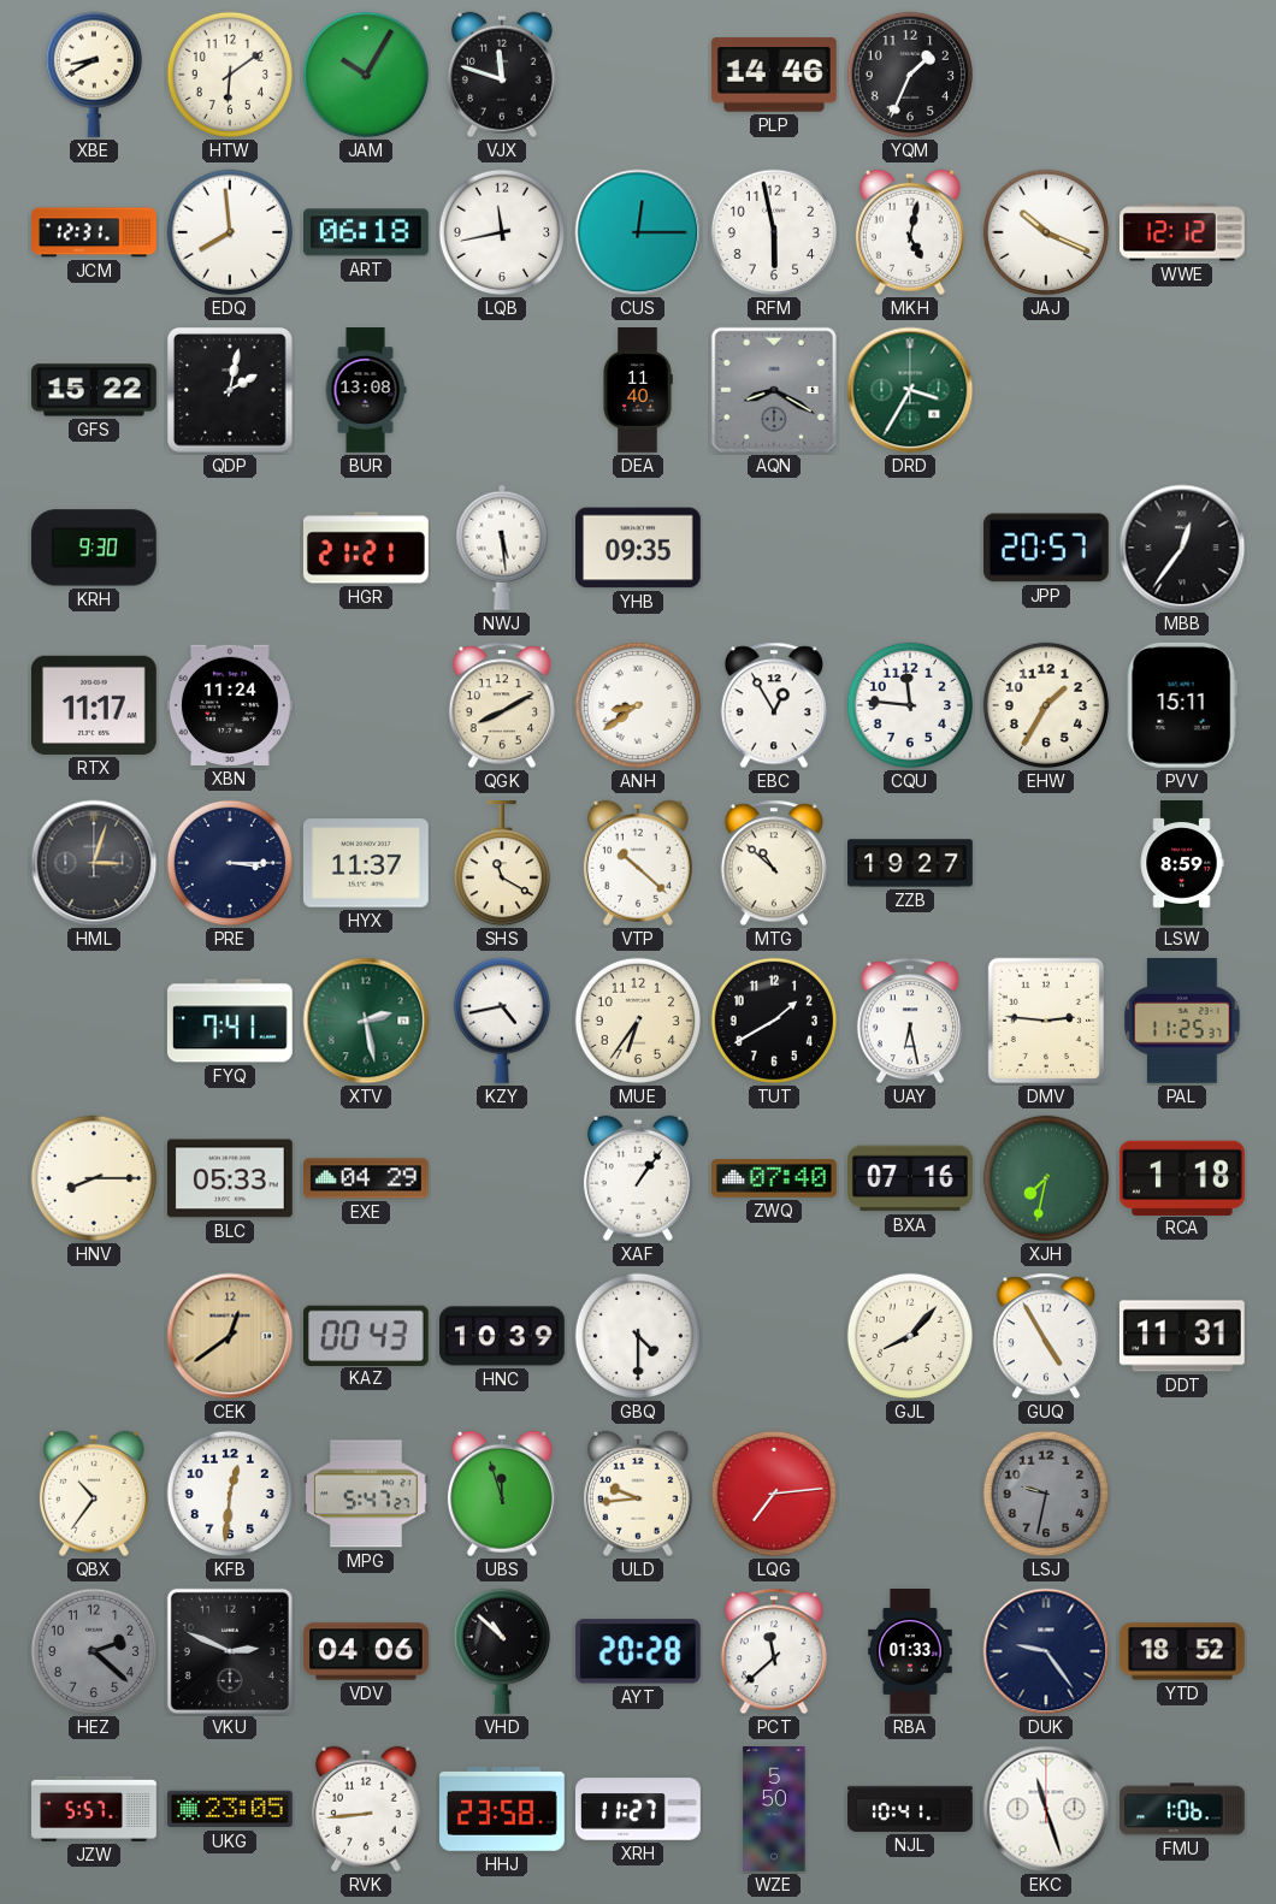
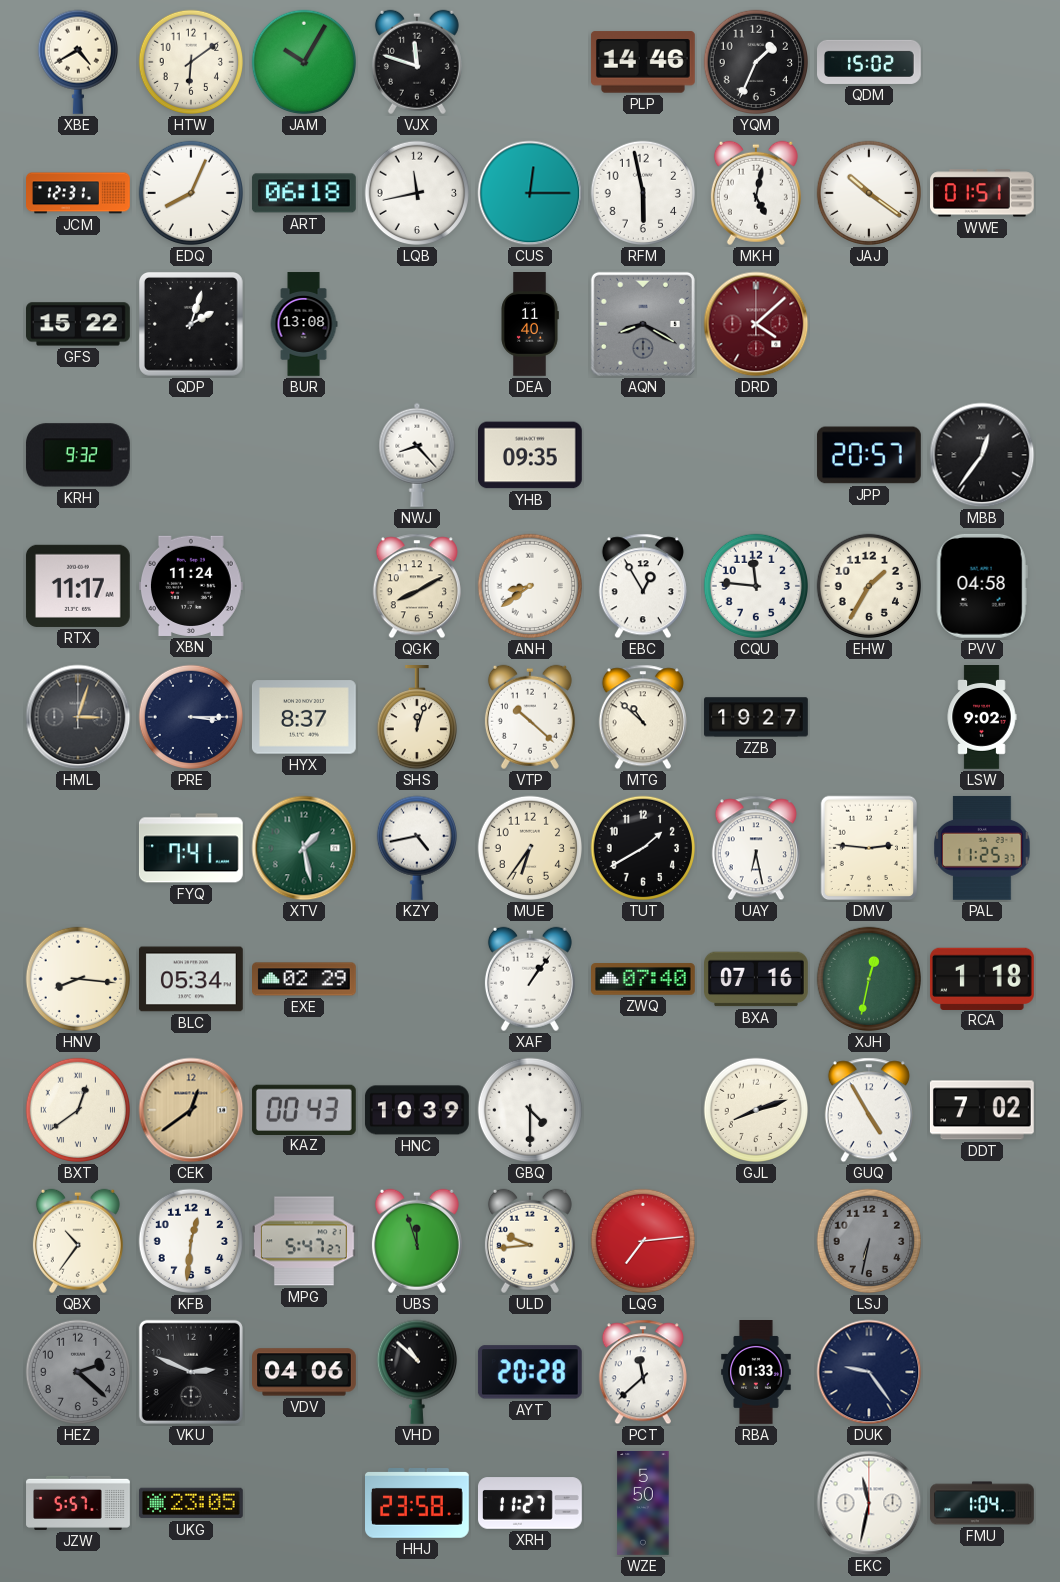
XBE: 8:40 -> 4:40
QDM: none -> 15:02
EDQ: 7:59 -> 8:04
JAJ: 10:19 -> 10:21
WWE: 12:12 -> 01:51
QDP: 2:02 -> 2:03
DRD: 3:35 -> 4:08
DRD dial: green -> burgundy
KRH: 9:30 -> 9:32
HGR: 21:21 -> none
NWJ: 5:29 -> 8:23
PVV: 15:11 -> 04:58
HYX: 11:37 -> 8:37
SHS: 11:20 -> 12:03
LSW: 8:59 -> 9:02
XTV: 2:28 -> 1:28
HNV: 8:15 -> 8:16
BLC: 05:33 -> 05:34
EXE: 04:29 -> 02:29
XJH: 7:32 -> 12:32
BXT: none -> 12:39
GJL: 8:07 -> 8:12
DDT: 11:31 -> 7:02
LSJ: 9:32 -> 6:32
YTD: 18:52 -> none
RVK: 8:44 -> none
NJL: 10:41 -> none
EKC: 11:27 -> 11:32
FMU: 1:06 -> 1:04
